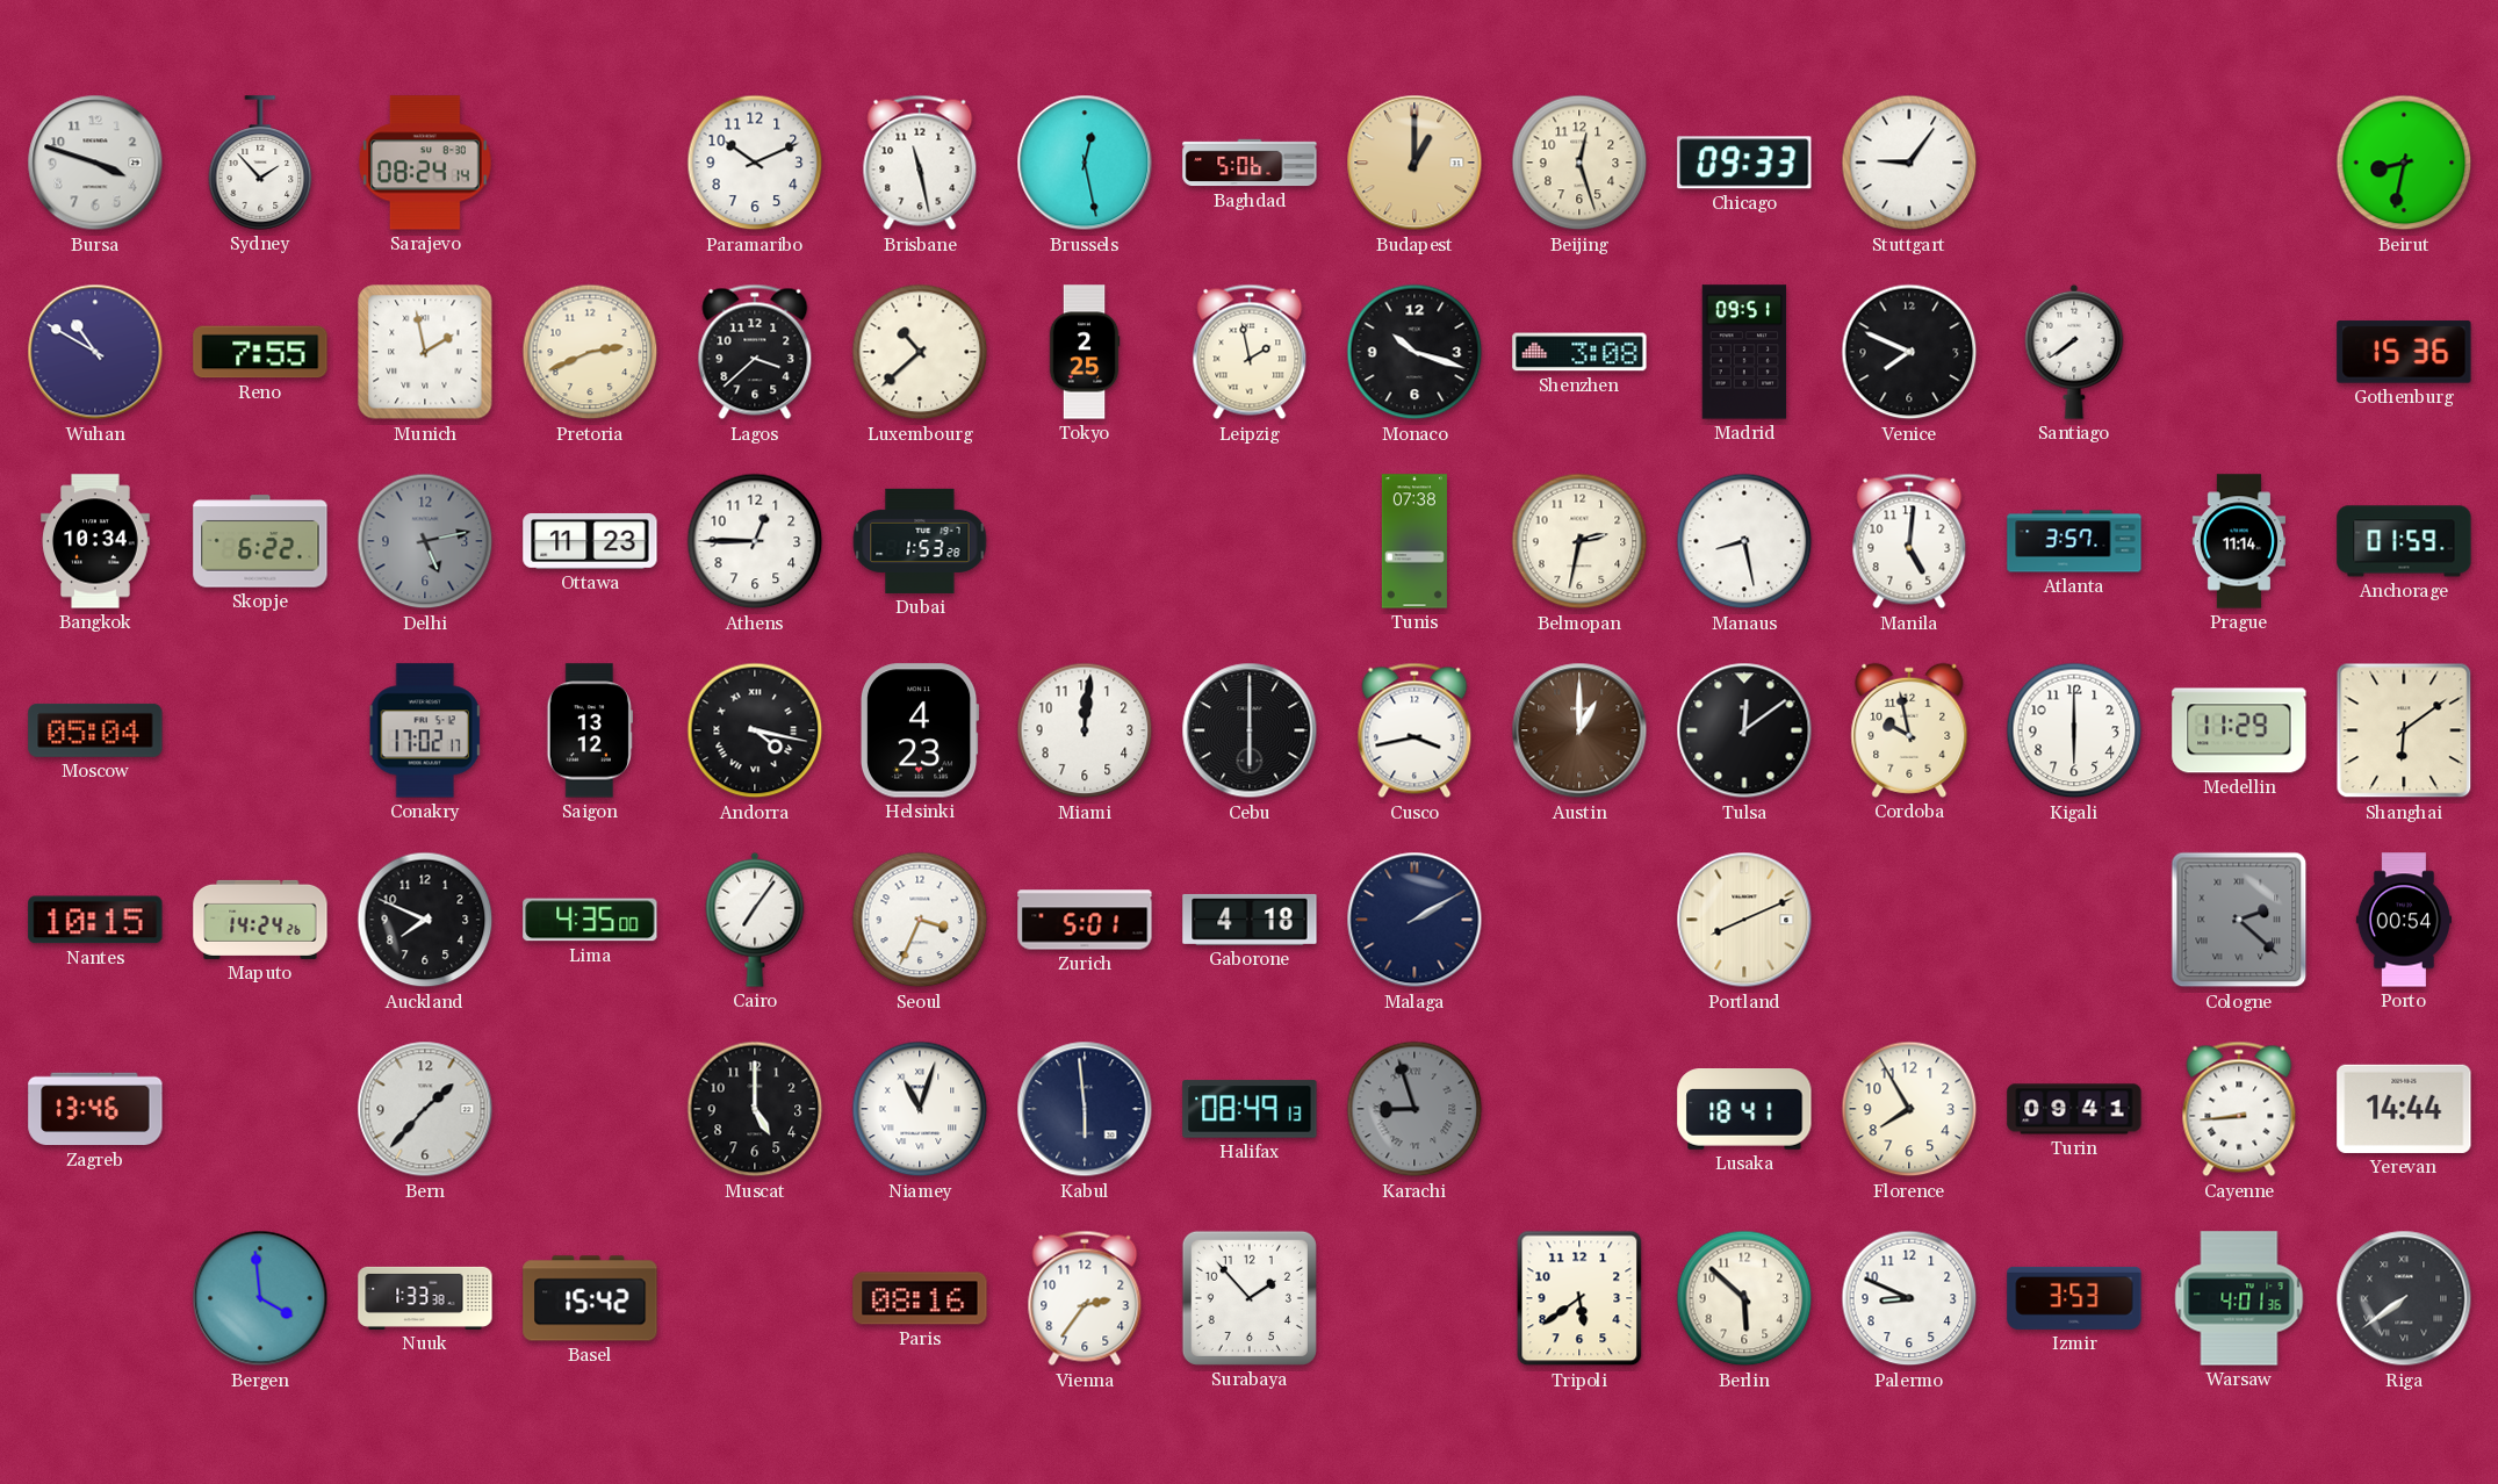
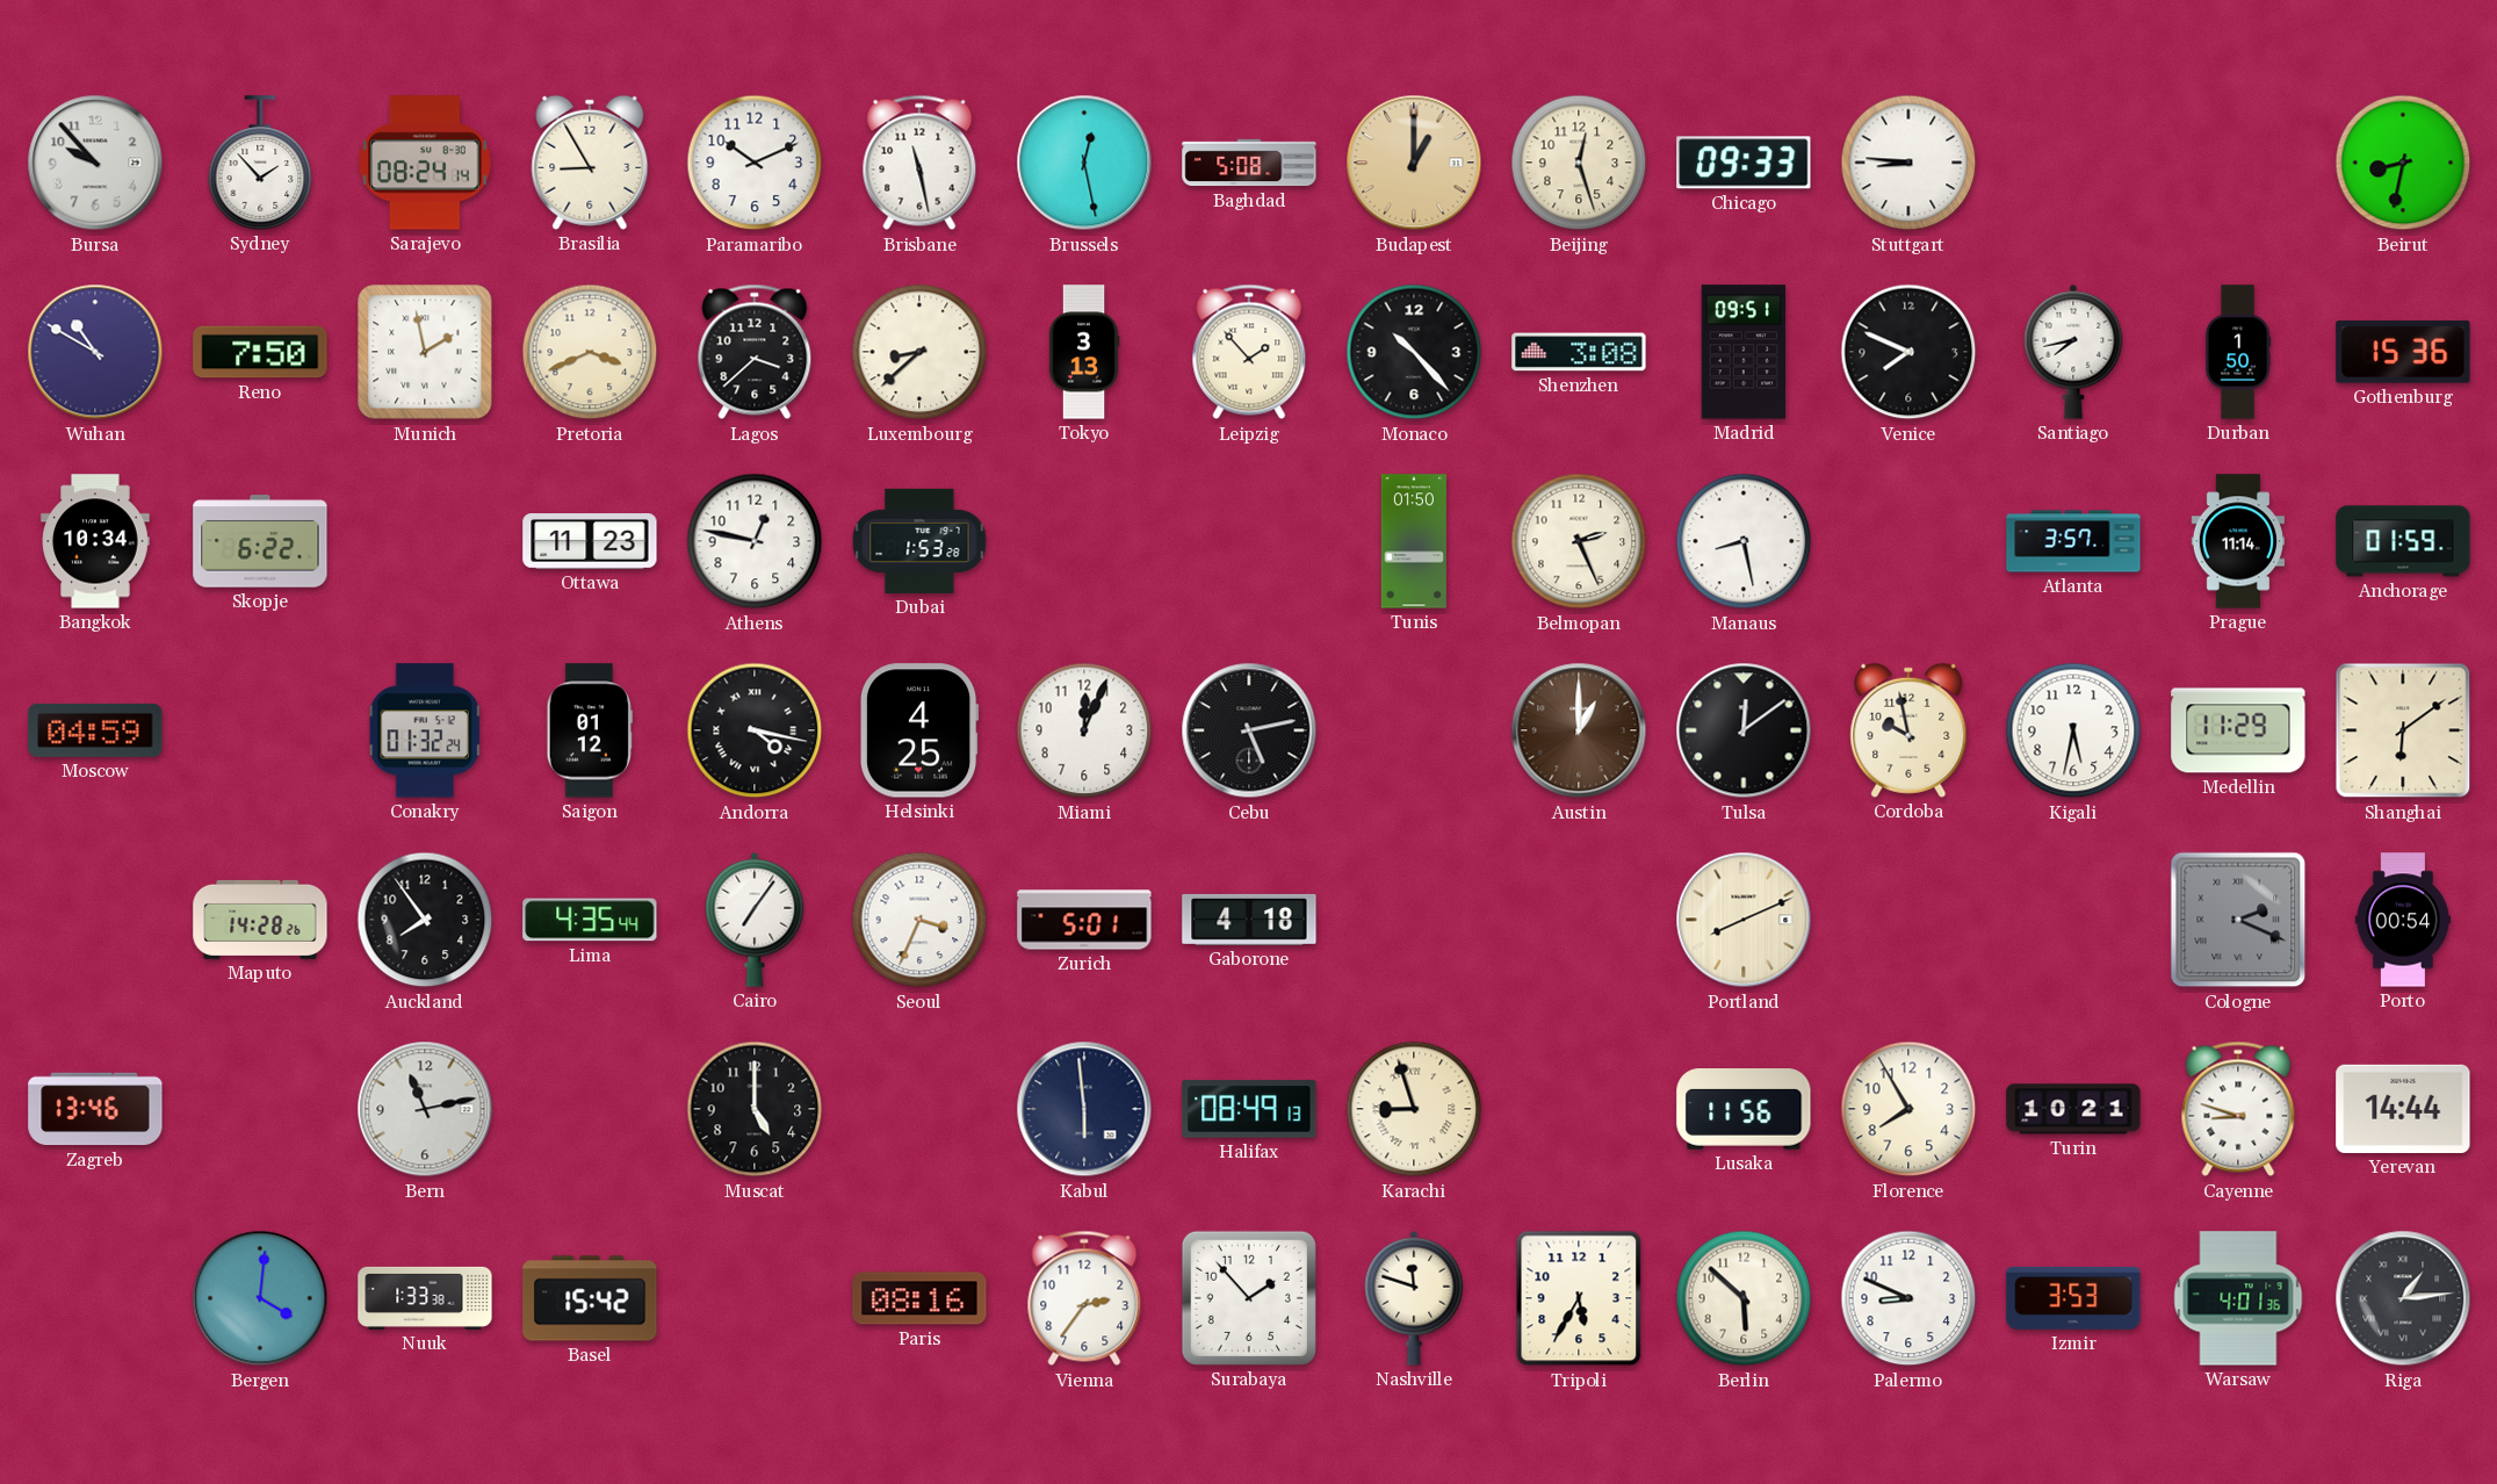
Bursa: 3:48 -> 9:53
Brasilia: none -> 8:55
Baghdad: 5:06 -> 5:08
Stuttgart: 9:06 -> 8:46
Reno: 7:55 -> 7:50
Pretoria: 2:41 -> 3:41
Luxembourg: 10:38 -> 8:38
Tokyo: 2:25 -> 3:13
Leipzig: 1:58 -> 1:53
Monaco: 10:18 -> 10:23
Santiago: 7:39 -> 7:43
Durban: none -> 1:50
Delhi: 5:13 -> none
Athens: 12:45 -> 12:47
Tunis: 07:38 -> 01:50
Belmopan: 2:32 -> 2:26
Manila: 5:01 -> none
Moscow: 05:04 -> 04:59
Conakry: 17:02 -> 01:32
Saigon: 13:12 -> 01:12
Helsinki: 4:23 -> 4:25
Miami: 12:01 -> 12:04
Cebu: 6:00 -> 5:13
Cusco: 3:43 -> none
Kigali: 6:00 -> 5:32
Nantes: 10:15 -> none
Maputo: 14:24 -> 14:28
Auckland: 7:49 -> 7:54
Lima: 4:35:00 -> 4:35:44
Malaga: 2:10 -> none
Cologne: 2:22 -> 2:19
Bern: 1:37 -> 11:13
Niamey: 11:03 -> none
Karachi dial: grey -> cream
Lusaka: 18:41 -> 11:56
Turin: 09:41 -> 10:21
Cayenne: 8:44 -> 8:48
Bergen: 3:59 -> 4:01
Nashville: none -> 11:48
Tripoli: 5:39 -> 5:35
Riga: 7:39 -> 1:14
